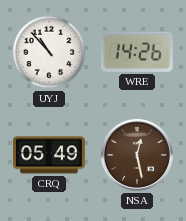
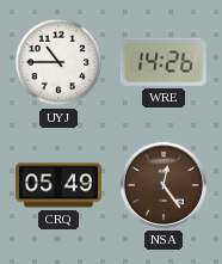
UYJ: 10:53 -> 10:45
NSA: 12:28 -> 12:24
